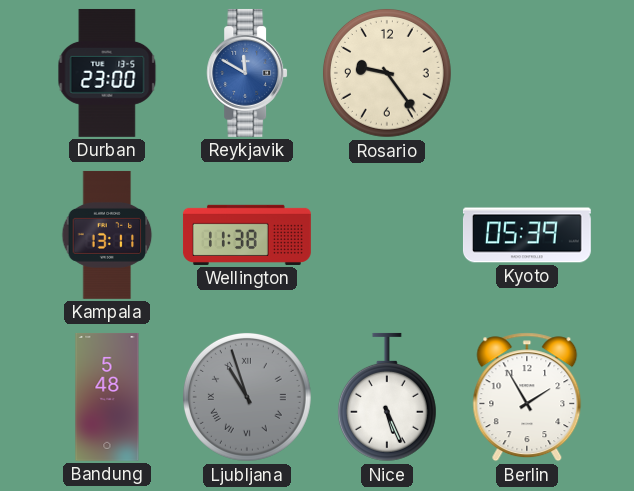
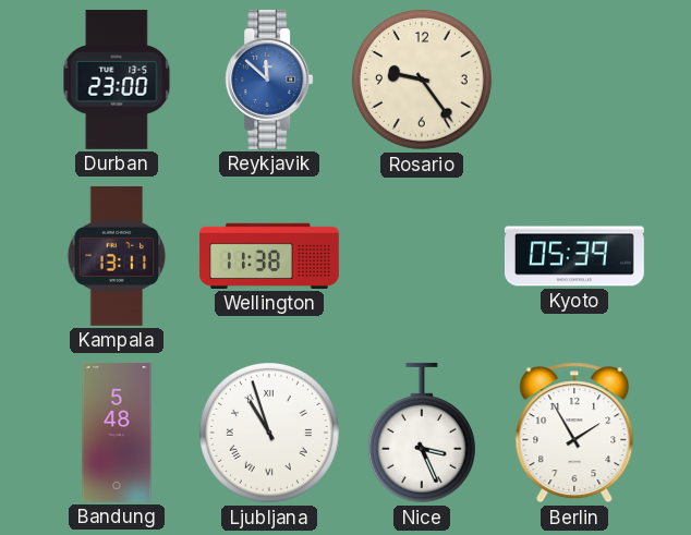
Reykjavik: 11:50 -> 11:52
Ljubljana dial: grey -> white
Nice: 5:26 -> 3:26
